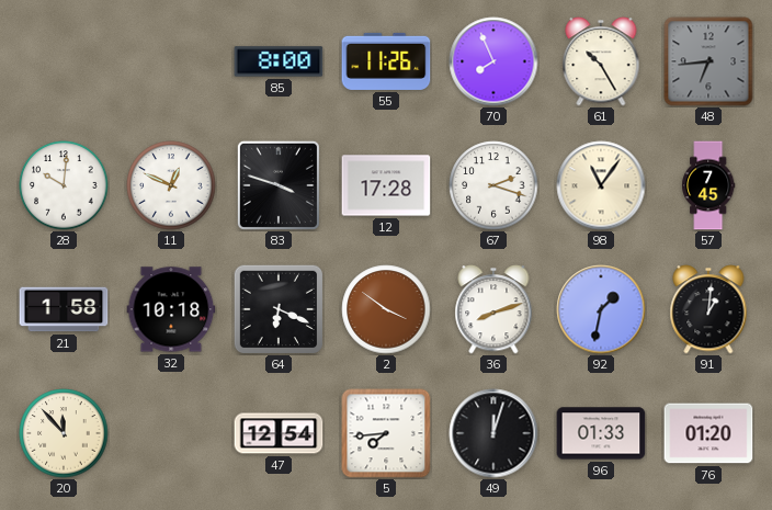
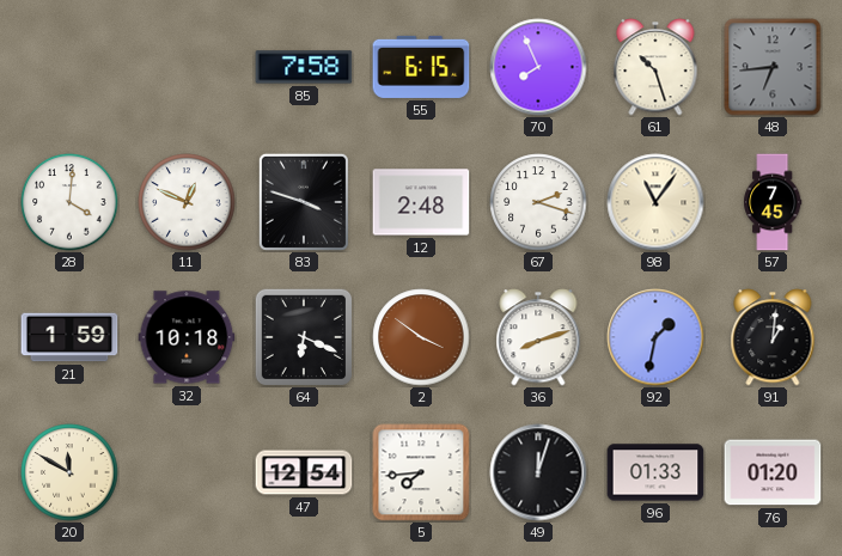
85: 8:00 -> 7:58
55: 11:26 -> 6:15
61: 10:25 -> 10:27
28: 10:01 -> 4:01
12: 17:28 -> 2:48
21: 1:58 -> 1:59
20: 11:53 -> 11:50
